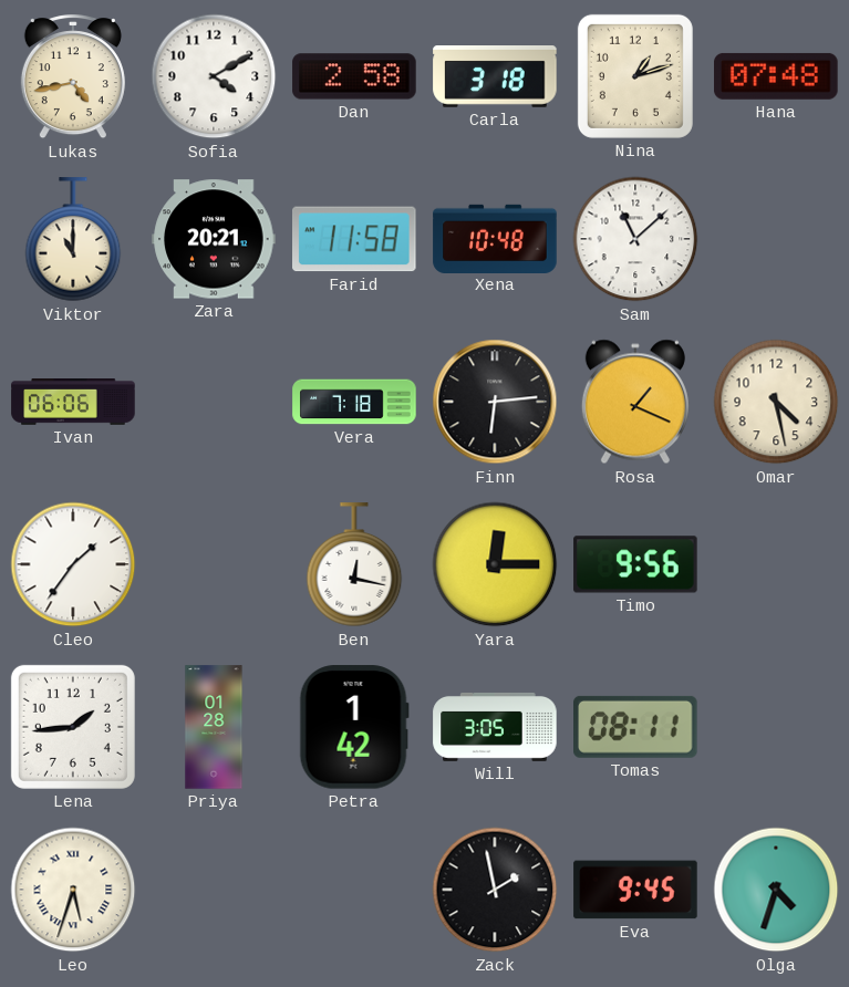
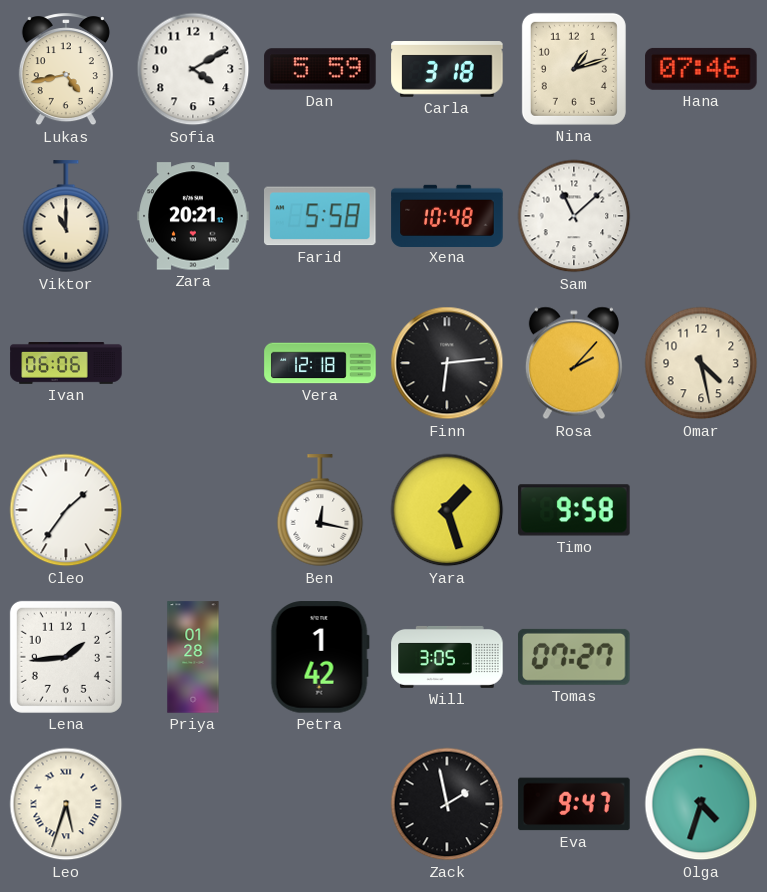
Dan: 2:58 -> 5:59
Hana: 07:48 -> 07:46
Farid: 11:58 -> 5:58
Vera: 7:18 -> 12:18
Rosa: 1:19 -> 2:07
Yara: 12:15 -> 1:27
Timo: 9:56 -> 9:58
Tomas: 08:11 -> 07:27
Eva: 9:45 -> 9:47
